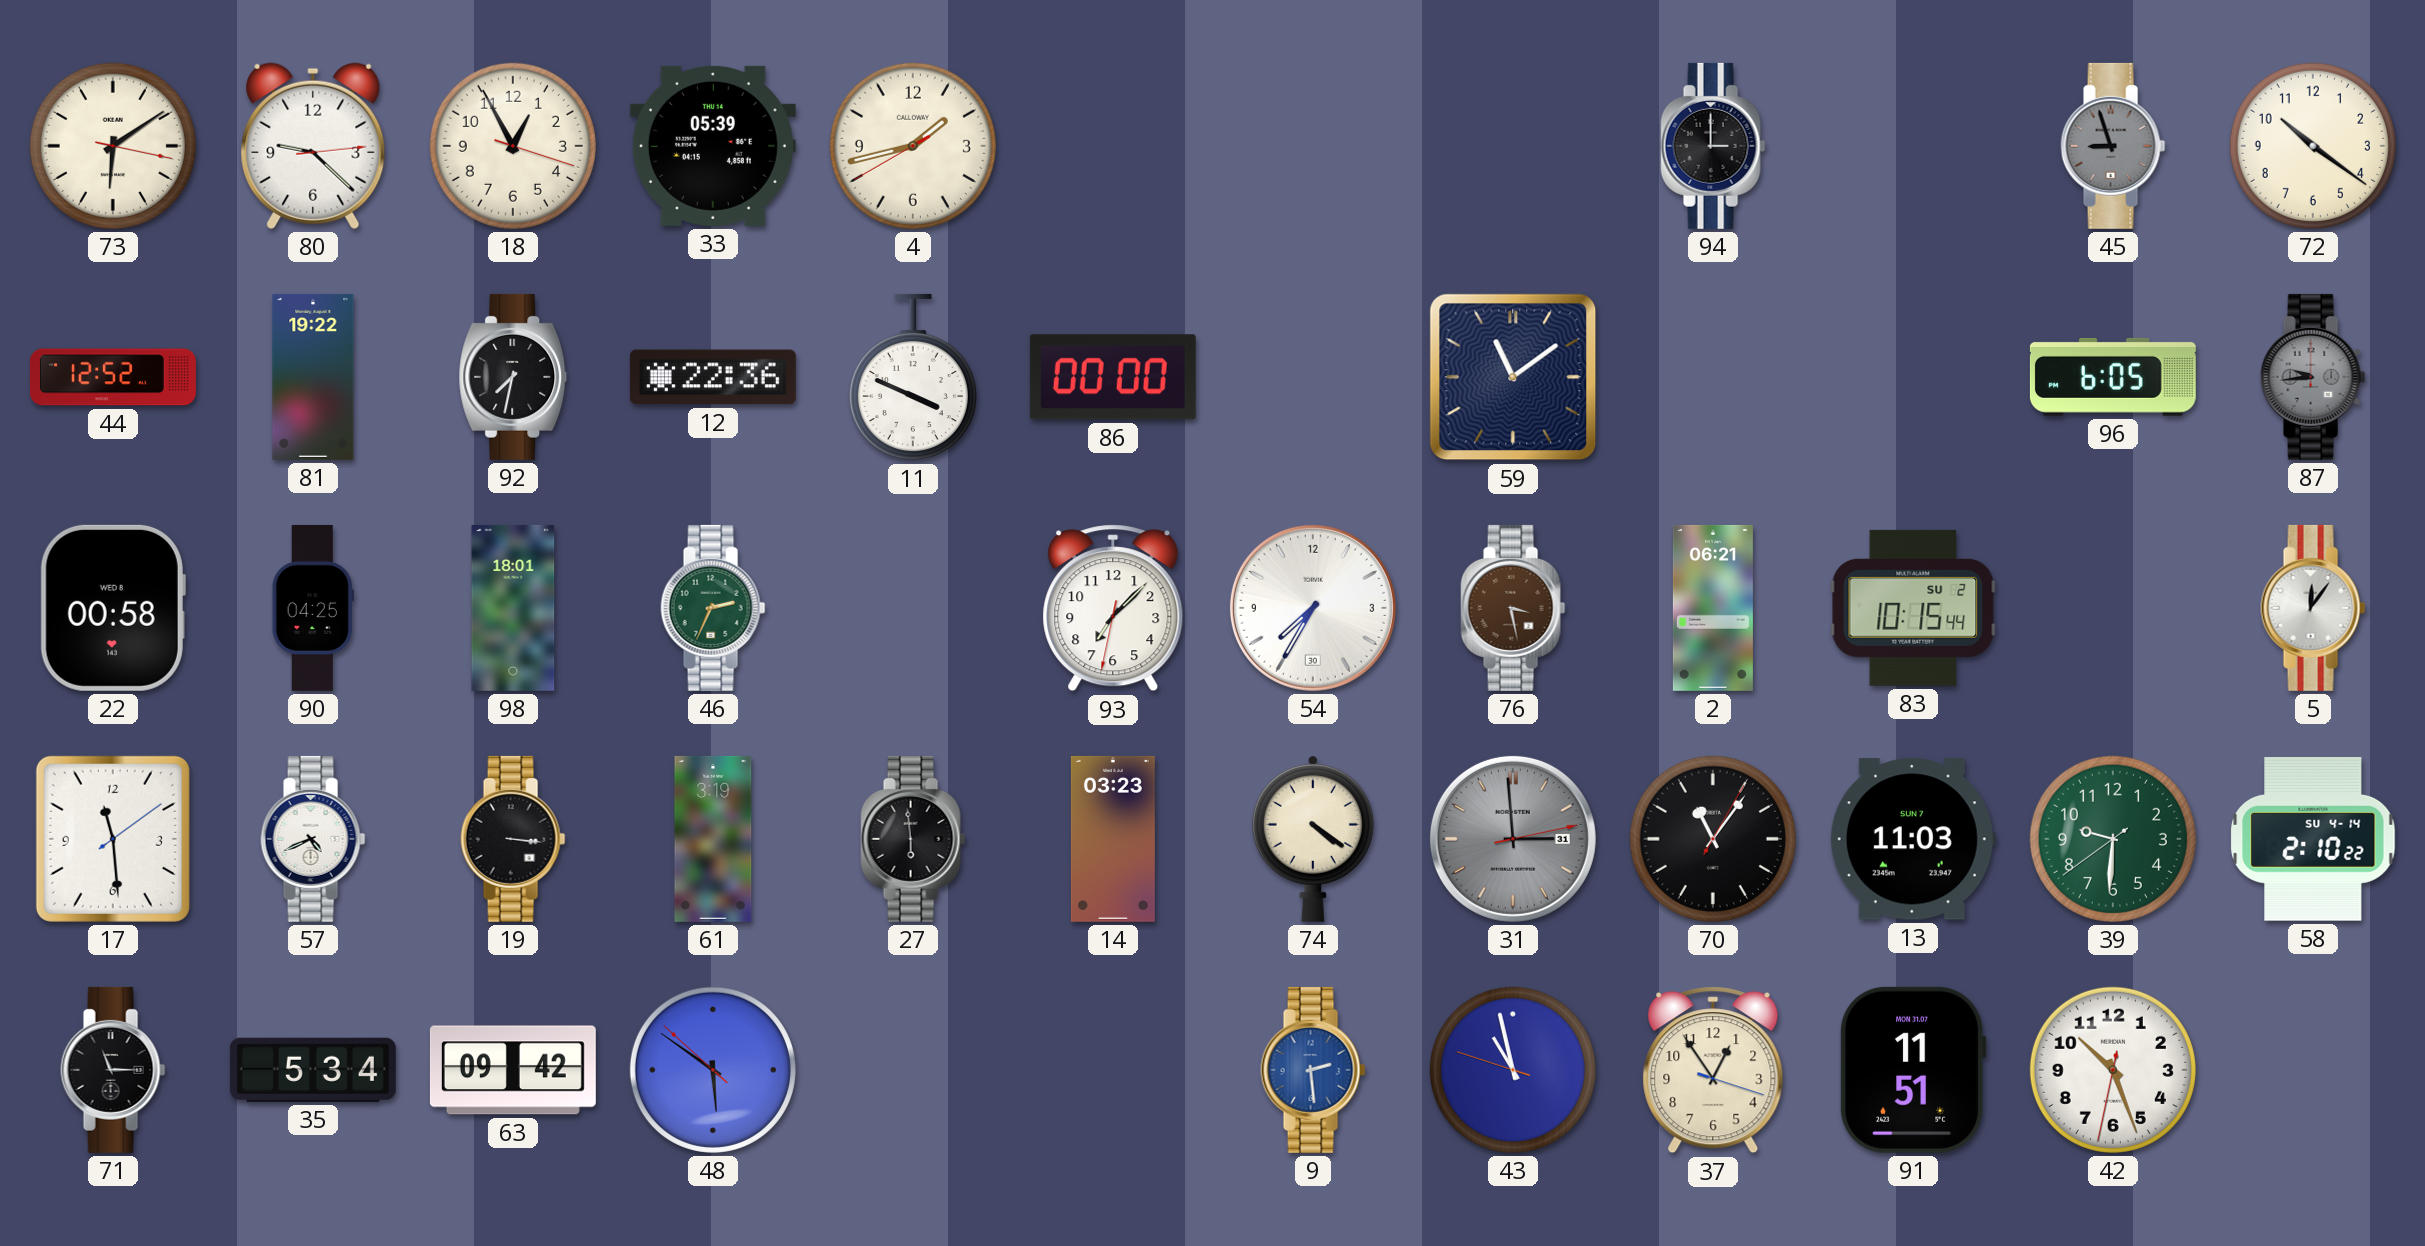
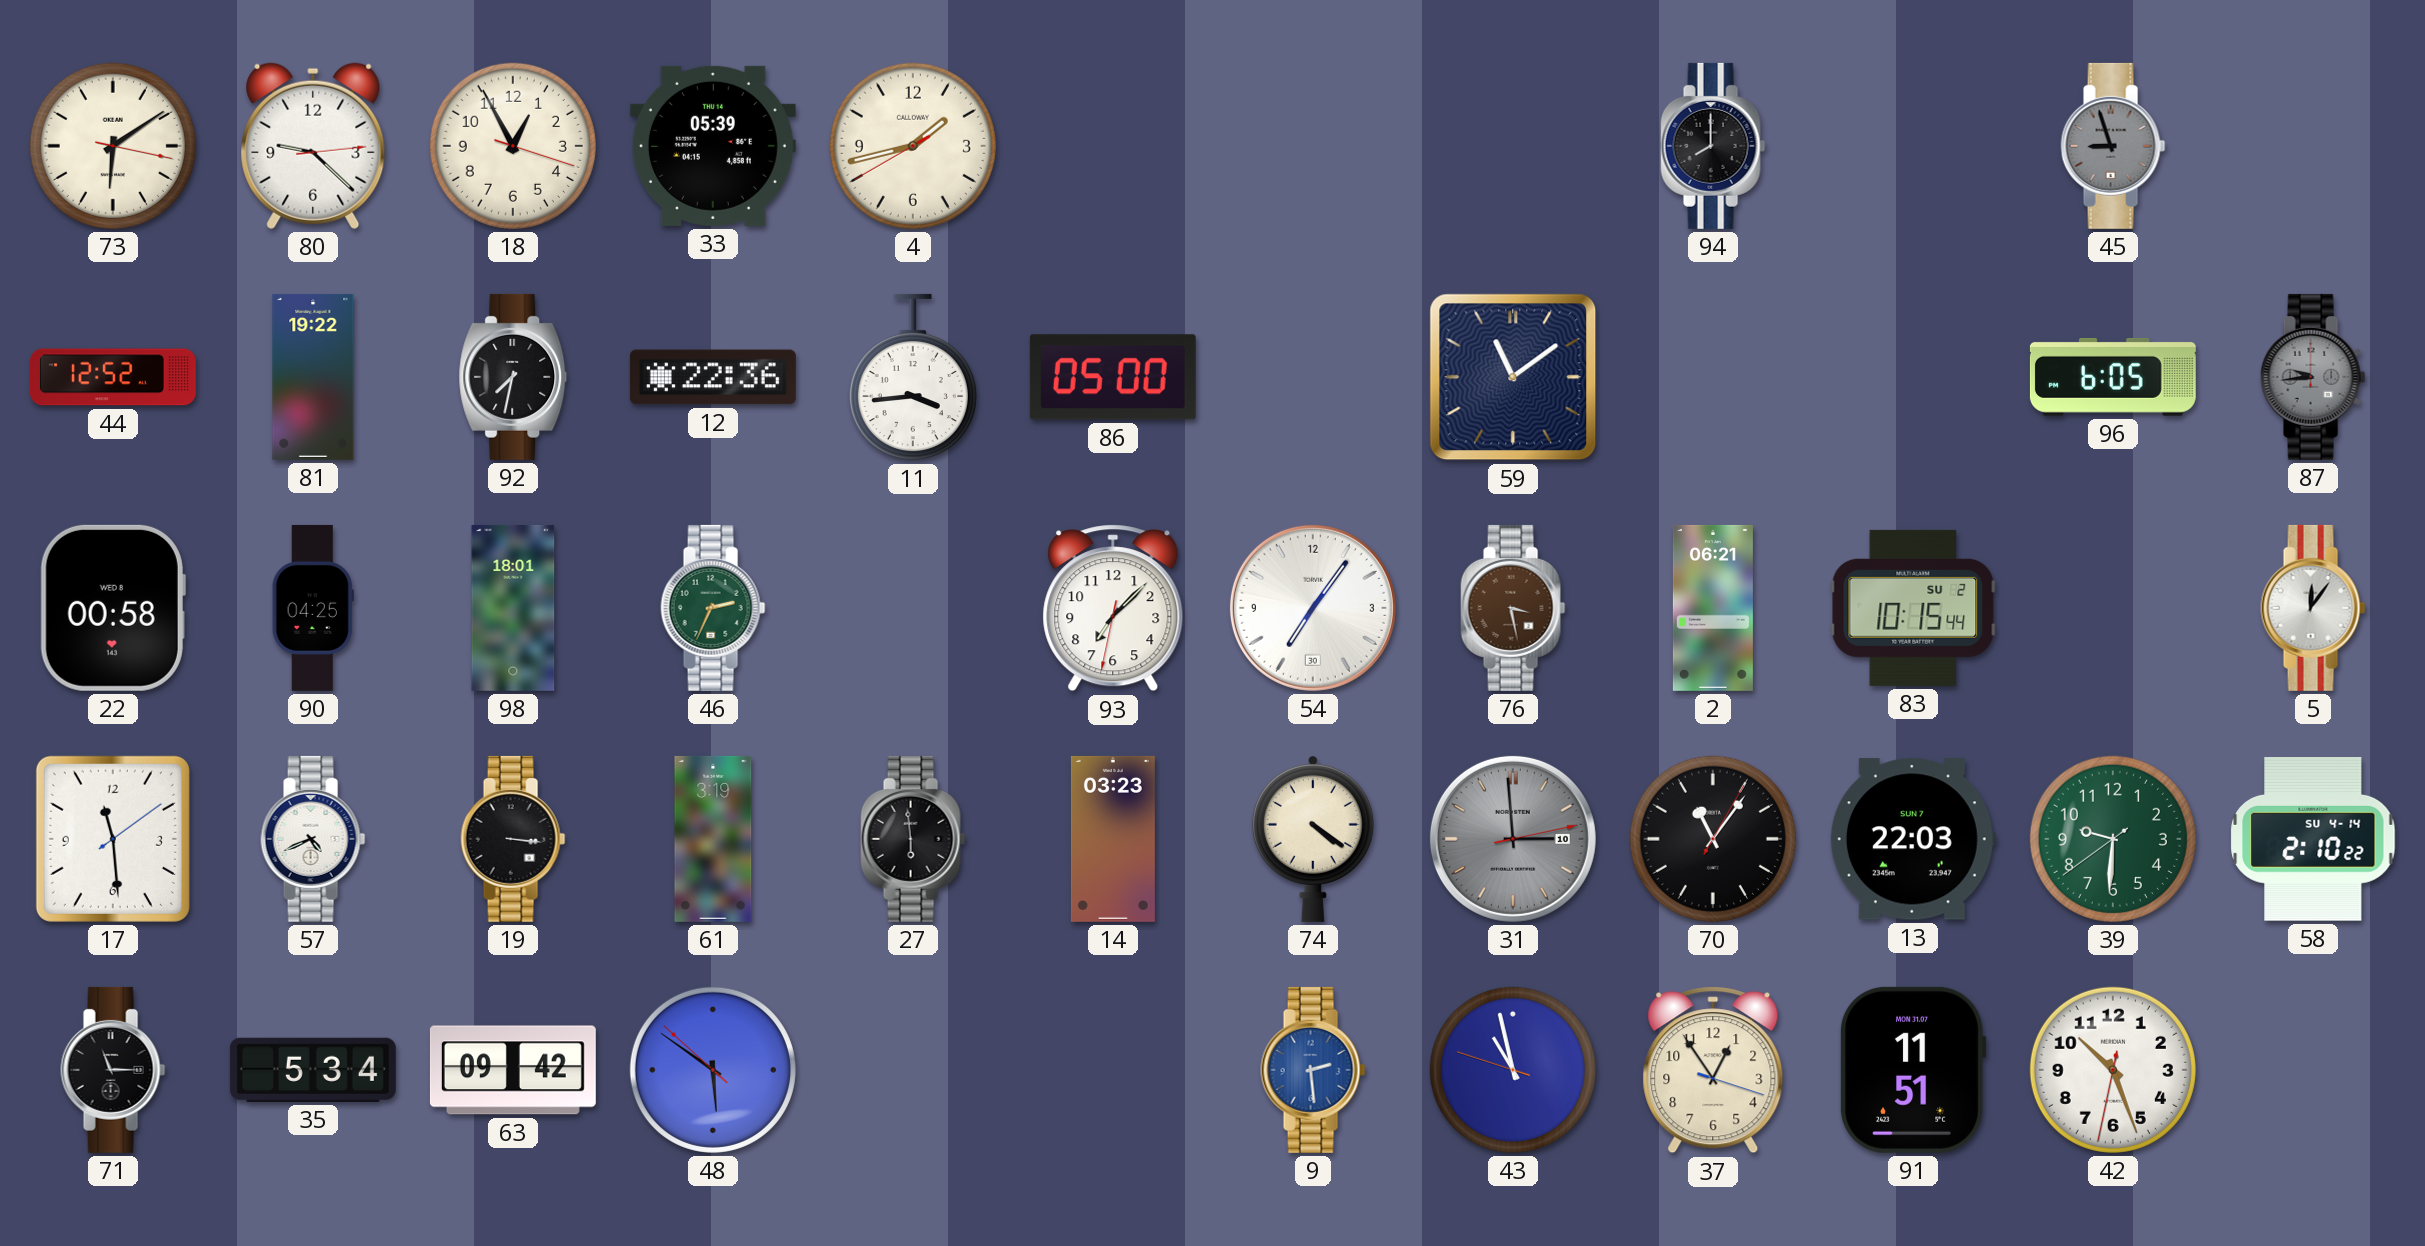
94: 3:00 -> 8:00
72: 10:21 -> none
11: 3:49 -> 3:44
86: 00:00 -> 05:00
54: 7:35 -> 7:06
31 date: 31 -> 10
13: 11:03 -> 22:03
